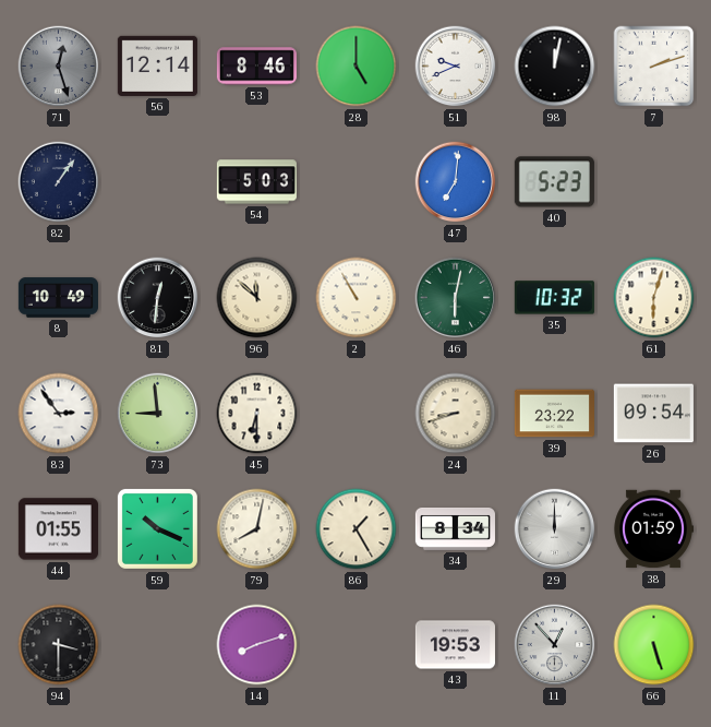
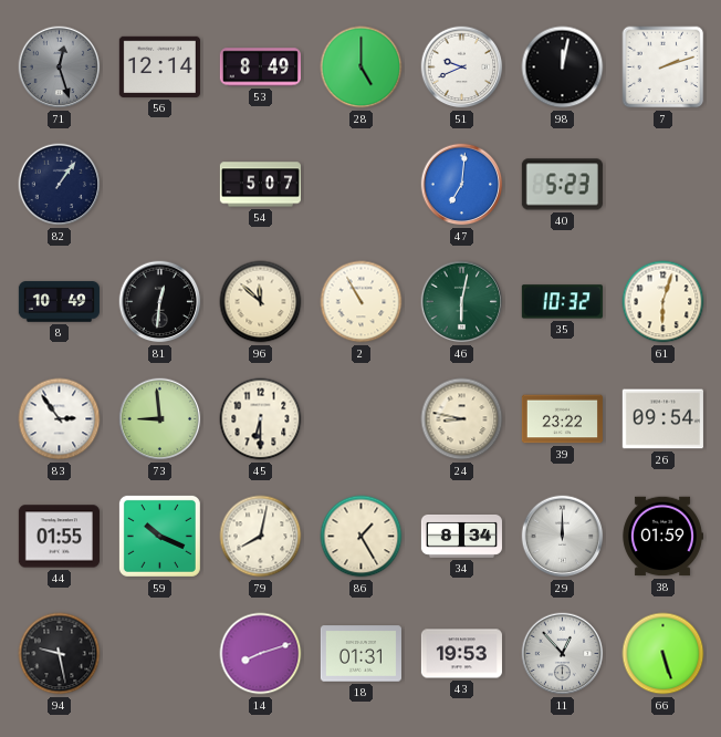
53: 8:46 -> 8:49
54: 5:03 -> 5:07
24: 8:42 -> 8:47
94: 3:30 -> 9:28
18: none -> 01:31
